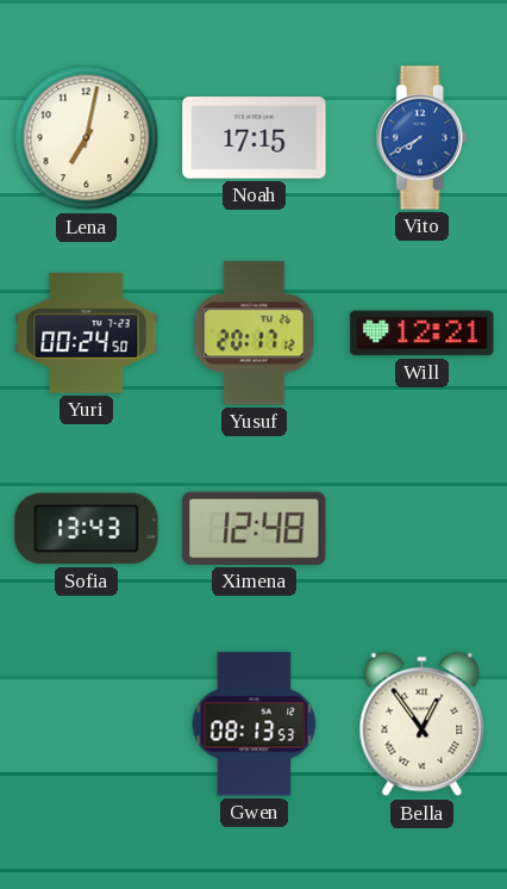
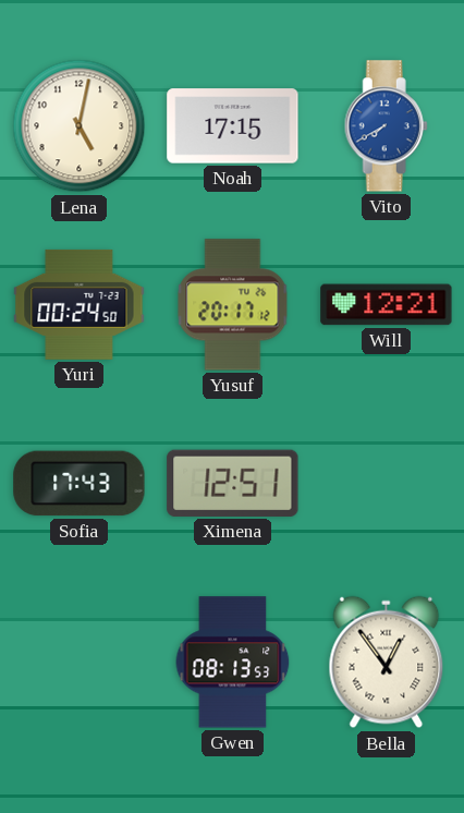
Lena: 7:02 -> 5:02
Sofia: 13:43 -> 17:43
Ximena: 12:48 -> 12:51
